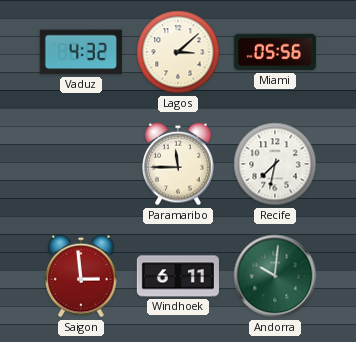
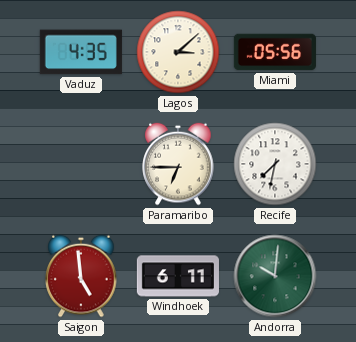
Vaduz: 4:32 -> 4:35
Paramaribo: 11:45 -> 6:45
Saigon: 2:59 -> 4:59
